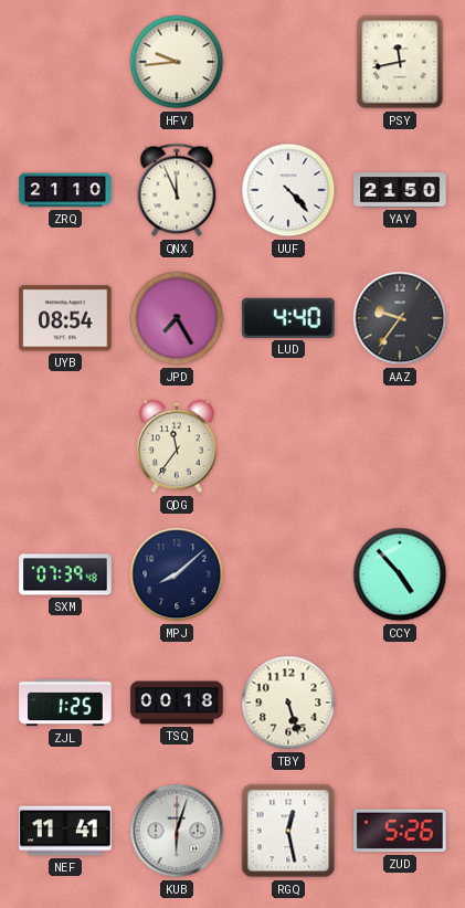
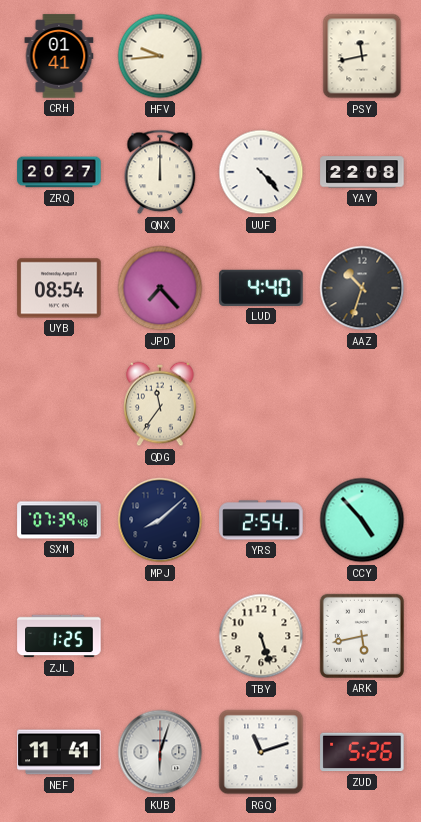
CRH: none -> 01:41
ZRQ: 21:10 -> 20:27
QNX: 11:56 -> 12:00
YAY: 21:50 -> 22:08
JPD: 7:25 -> 7:23
AAZ: 9:36 -> 10:33
YRS: none -> 2:54
TSQ: 00:18 -> none
ARK: none -> 5:43
RGQ: 12:28 -> 11:12
